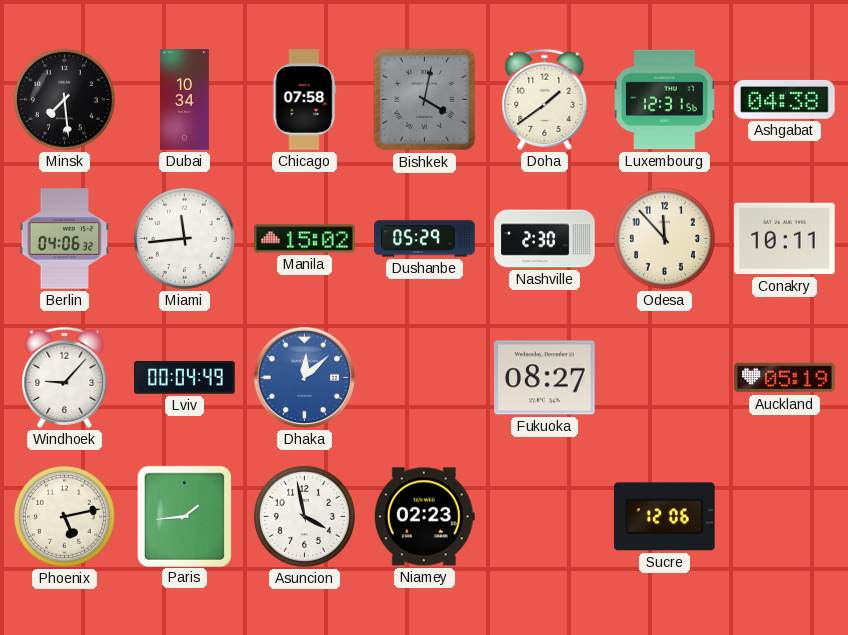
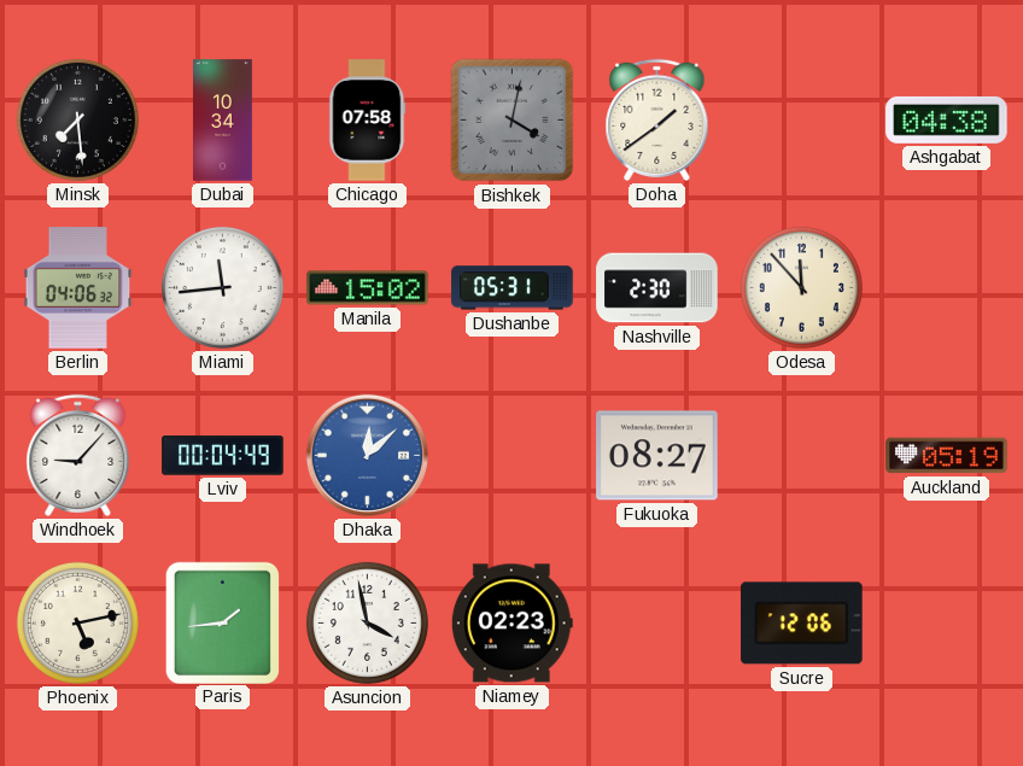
Luxembourg: 12:31 -> none
Dushanbe: 05:29 -> 05:31
Conakry: 10:11 -> none
